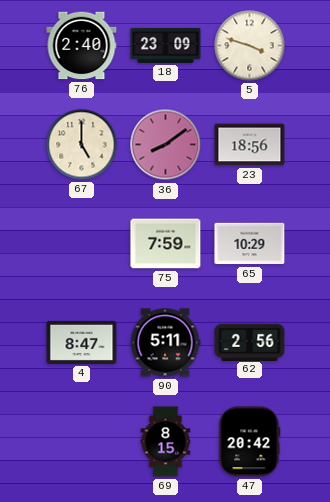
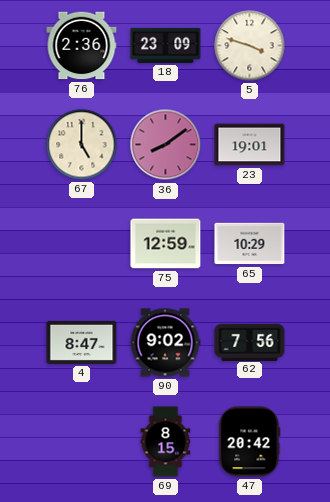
76: 2:40 -> 2:36
23: 18:56 -> 19:01
75: 7:59 -> 12:59
90: 5:11 -> 9:02
62: 2:56 -> 7:56
